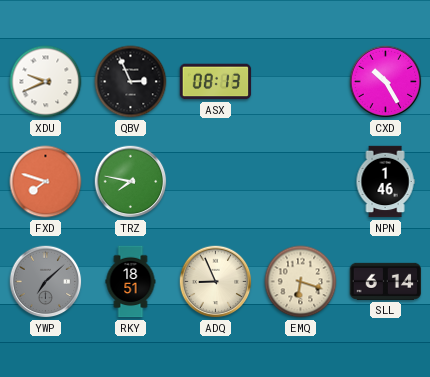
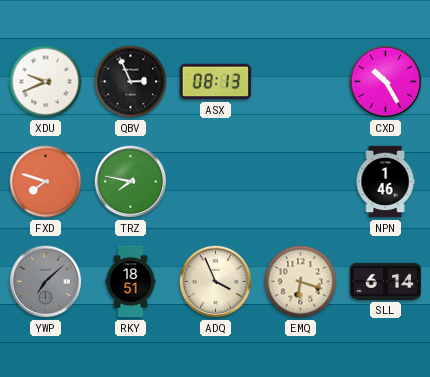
ADQ: 8:56 -> 3:56
